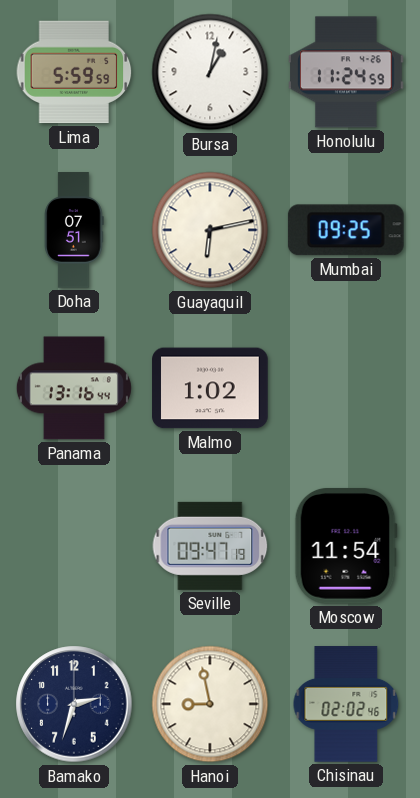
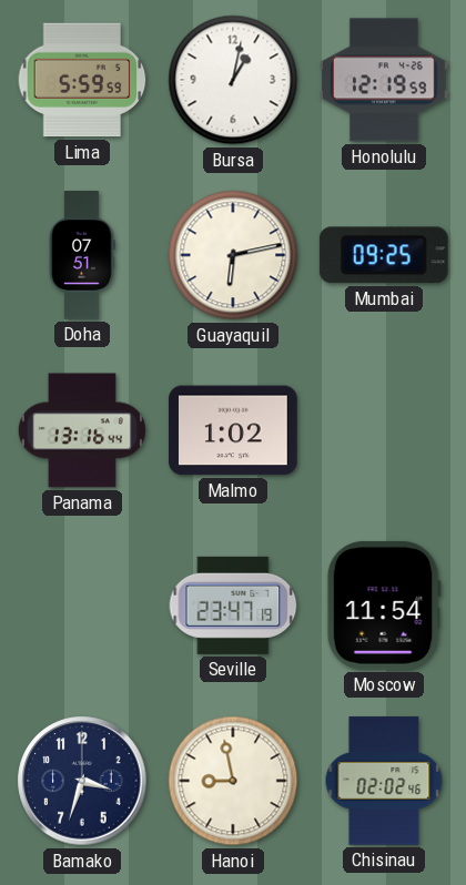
Honolulu: 11:24 -> 12:19
Seville: 09:47 -> 23:47
Bamako: 2:33 -> 3:33
